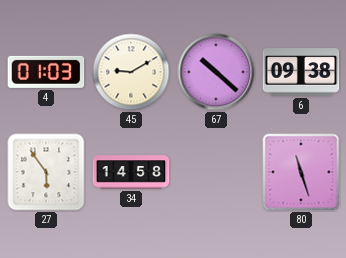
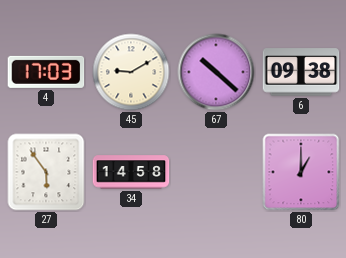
4: 01:03 -> 17:03
80: 11:27 -> 1:00
